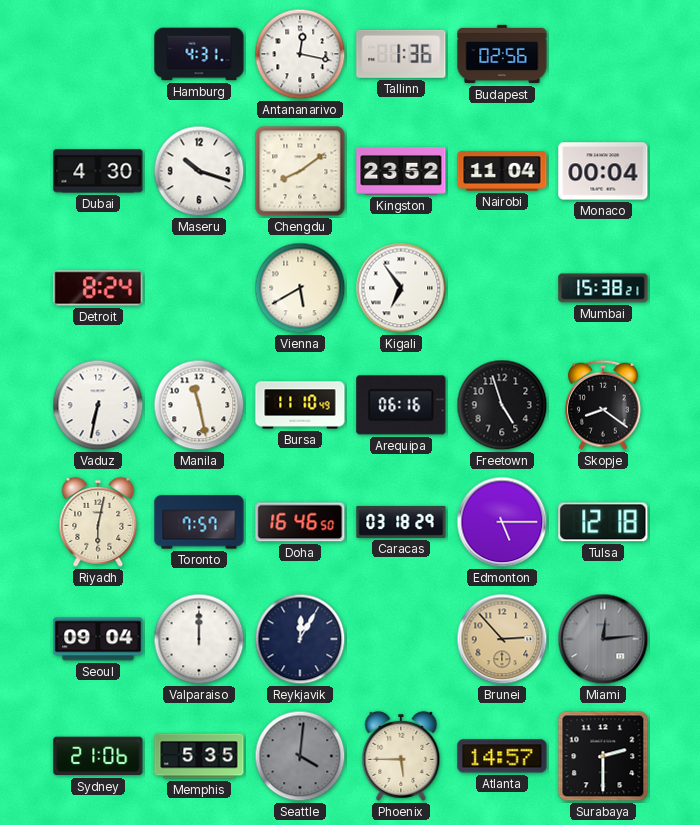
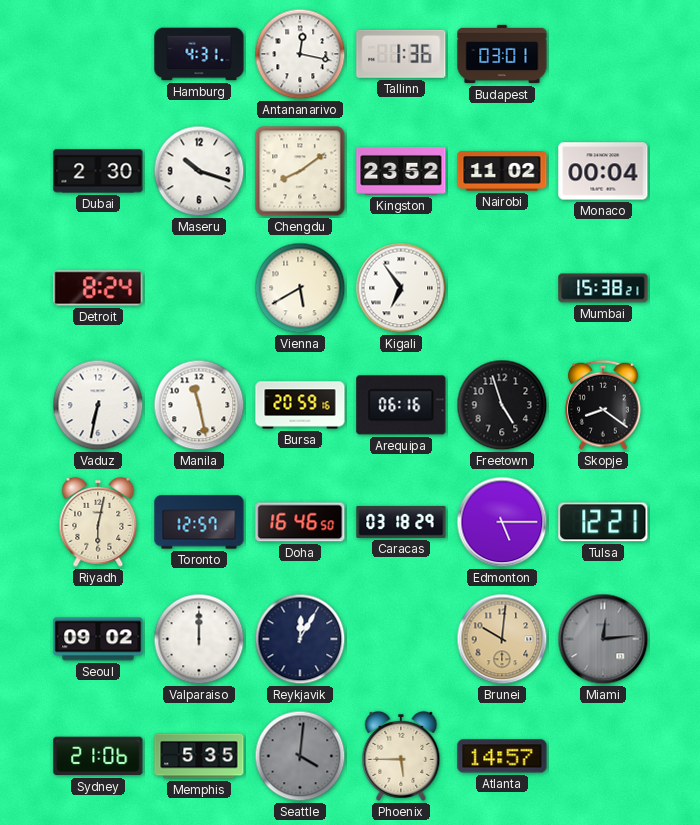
Budapest: 02:56 -> 03:01
Dubai: 4:30 -> 2:30
Nairobi: 11:04 -> 11:02
Bursa: 11:10 -> 20:59
Toronto: 7:57 -> 12:57
Tulsa: 12:18 -> 12:21
Seoul: 09:04 -> 09:02
Brunei: 2:53 -> 10:01
Surabaya: 2:30 -> none
